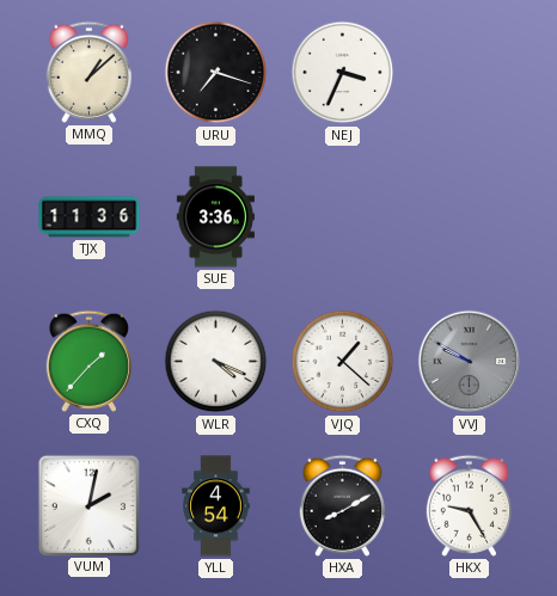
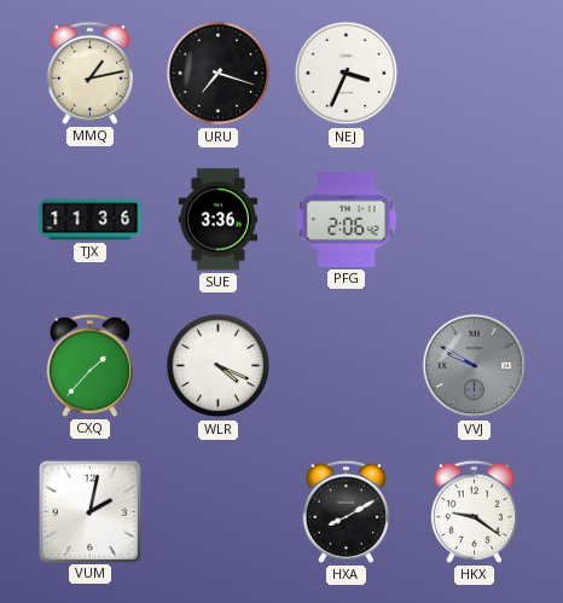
MMQ: 1:08 -> 1:13
PFG: none -> 2:06
VJQ: 1:22 -> none
YLL: 4:54 -> none
HKX: 9:25 -> 9:21
